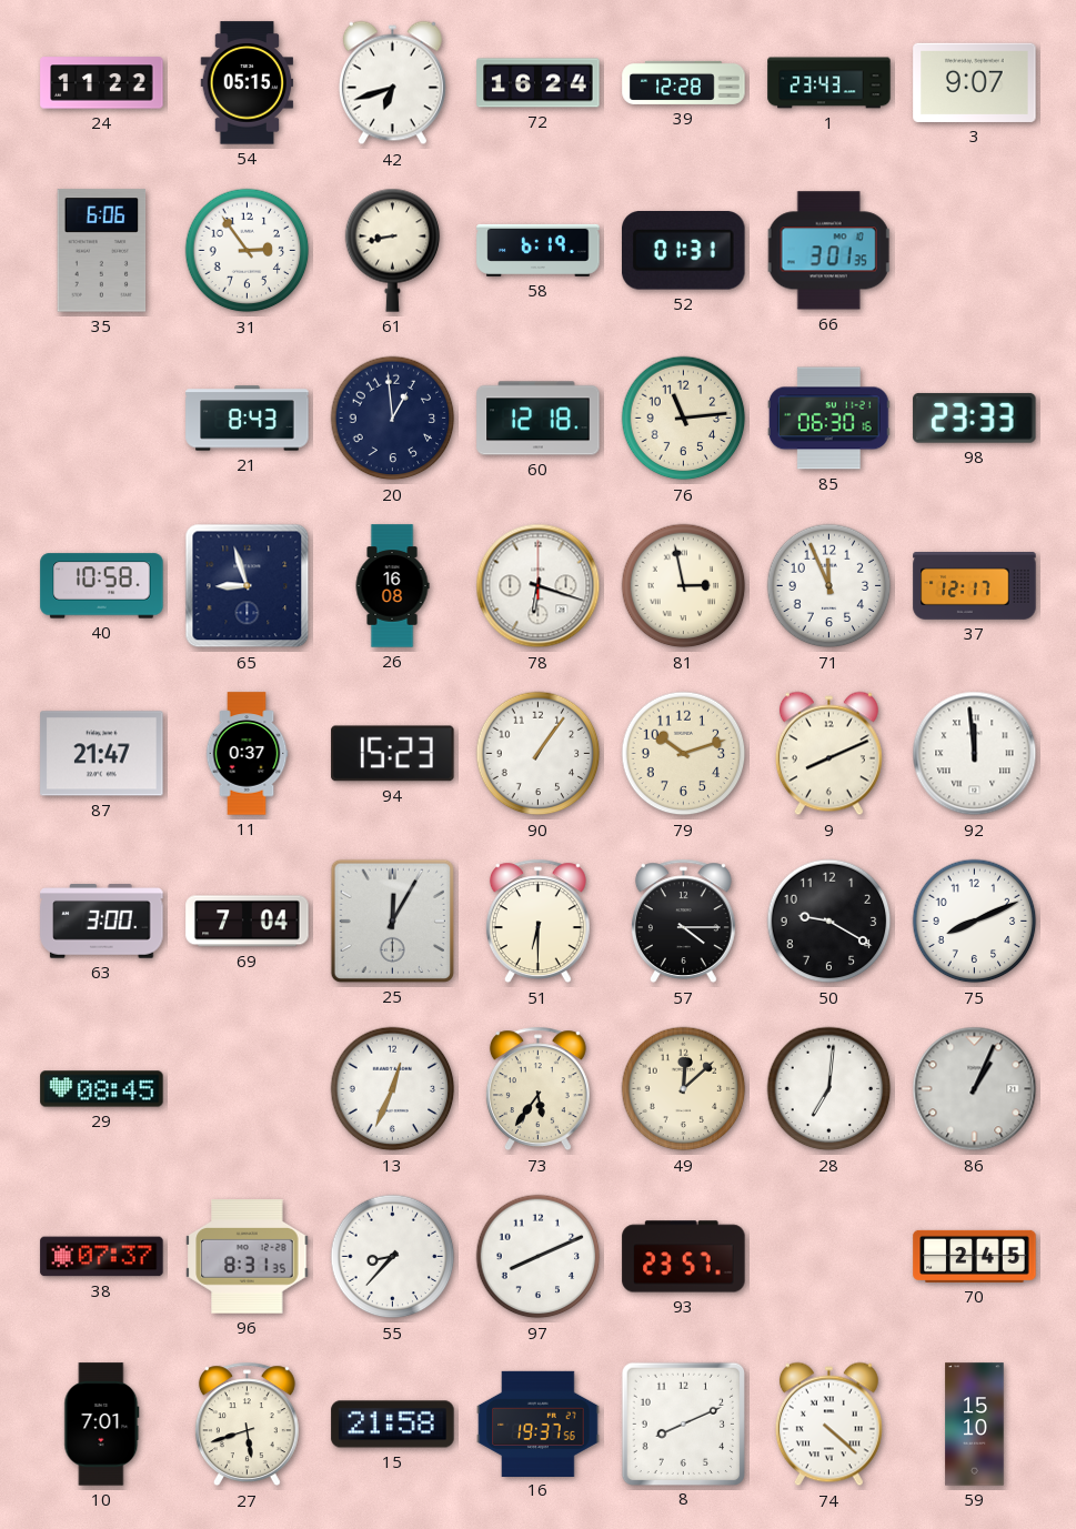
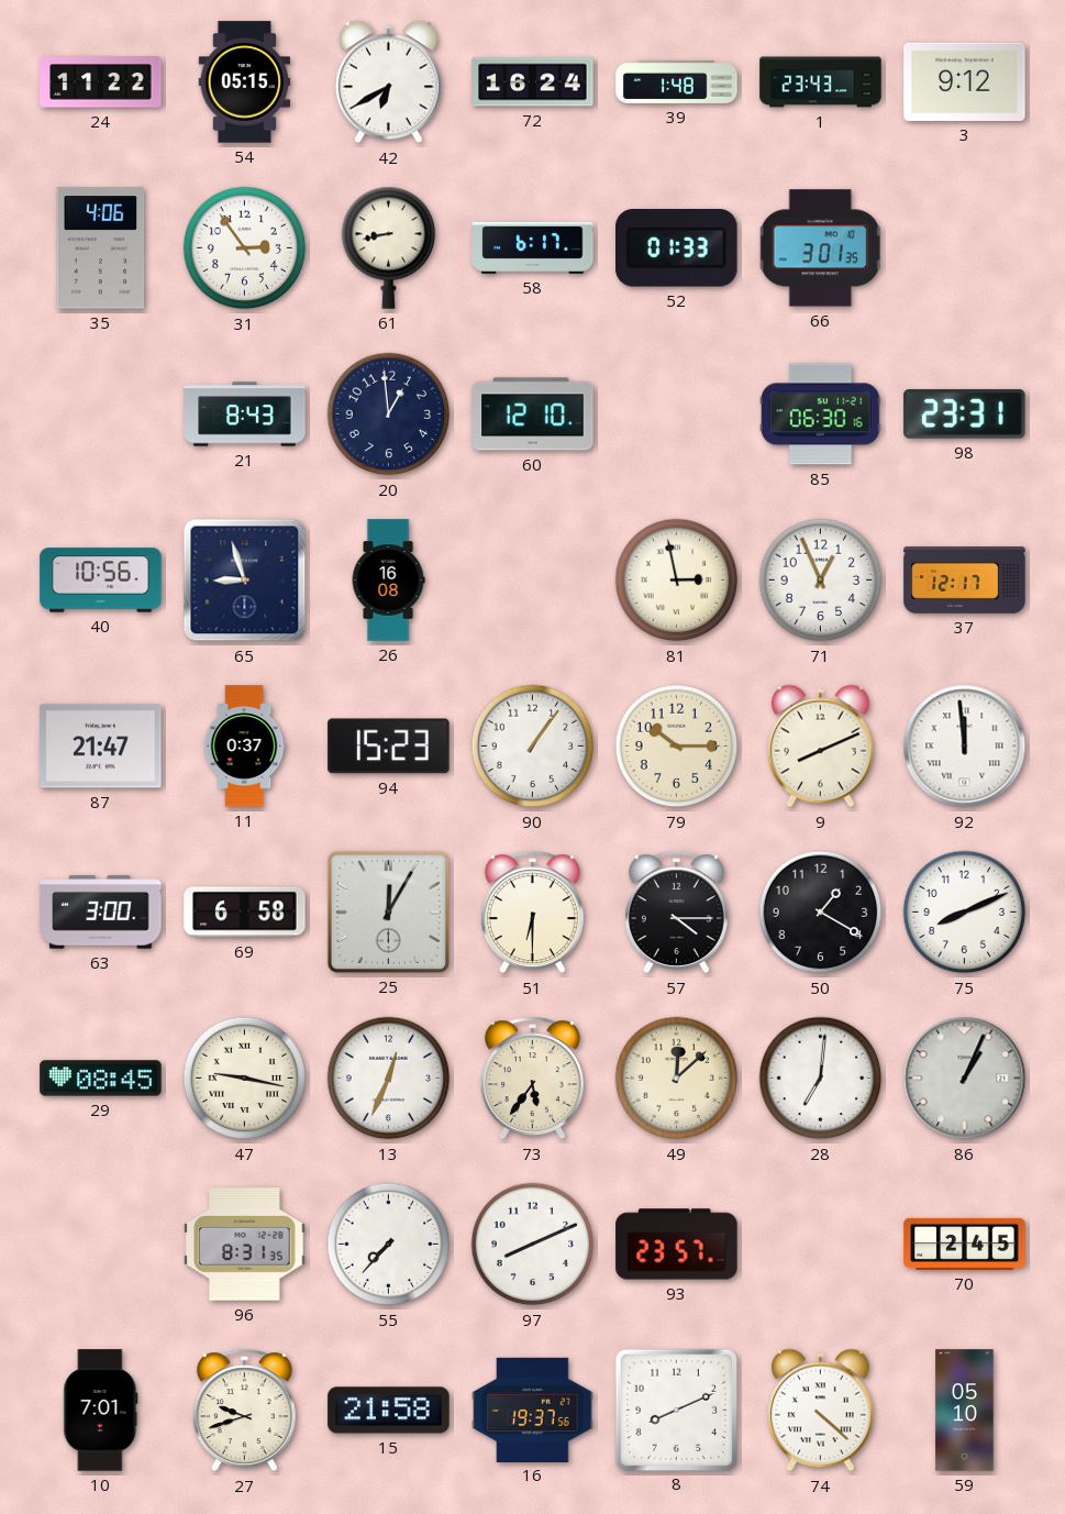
42: 6:42 -> 6:40
39: 12:28 -> 1:48
3: 9:07 -> 9:12
35: 6:06 -> 4:06
58: 6:19 -> 6:17
52: 01:31 -> 01:33
60: 12:18 -> 12:10
76: 11:14 -> none
98: 23:33 -> 23:31
40: 10:58 -> 10:56
78: 6:18 -> none
71: 11:56 -> 12:56
79: 10:12 -> 10:15
69: 7:04 -> 6:58
50: 9:20 -> 1:20
47: none -> 9:17
38: 07:37 -> none
55: 8:37 -> 7:37
27: 5:42 -> 9:42
59: 15:10 -> 05:10
